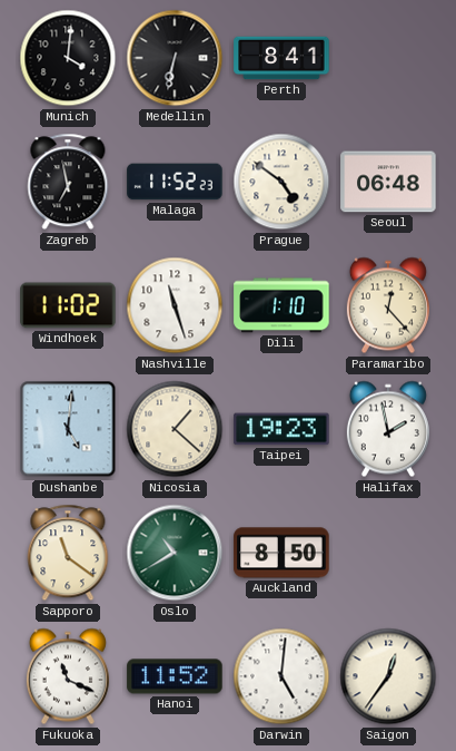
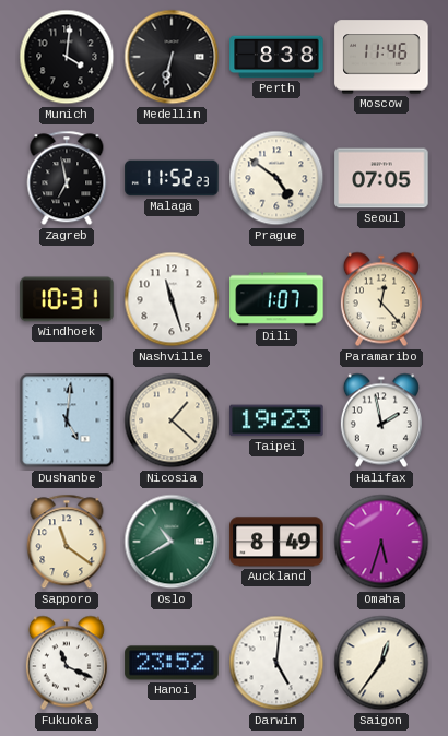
Perth: 8:41 -> 8:38
Moscow: none -> 11:46
Seoul: 06:48 -> 07:05
Windhoek: 11:02 -> 10:31
Dili: 1:10 -> 1:07
Auckland: 8:50 -> 8:49
Omaha: none -> 5:33
Hanoi: 11:52 -> 23:52
